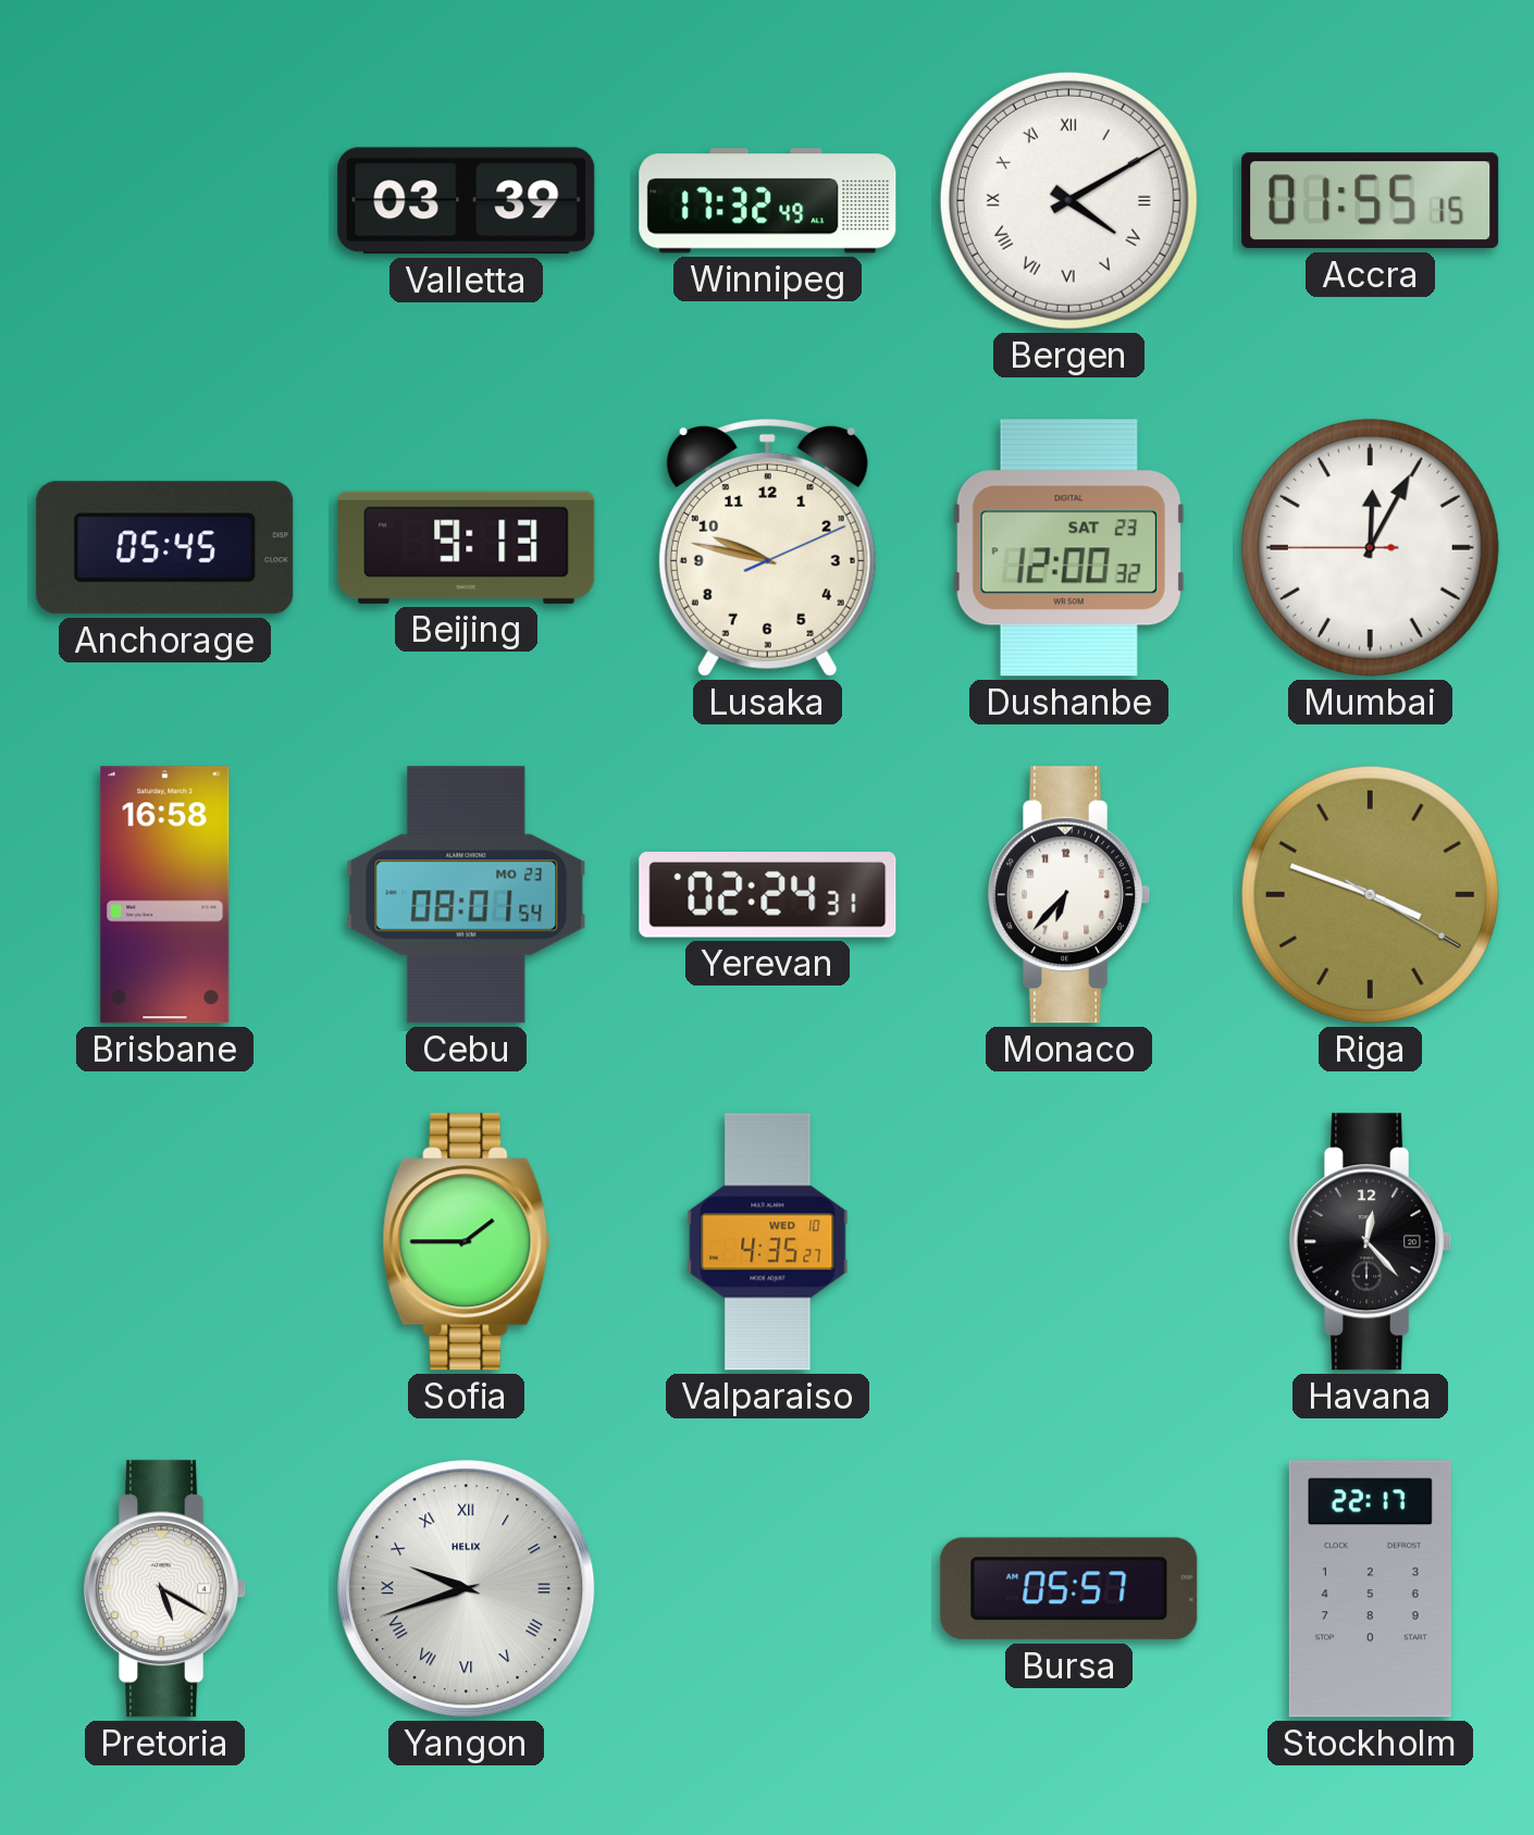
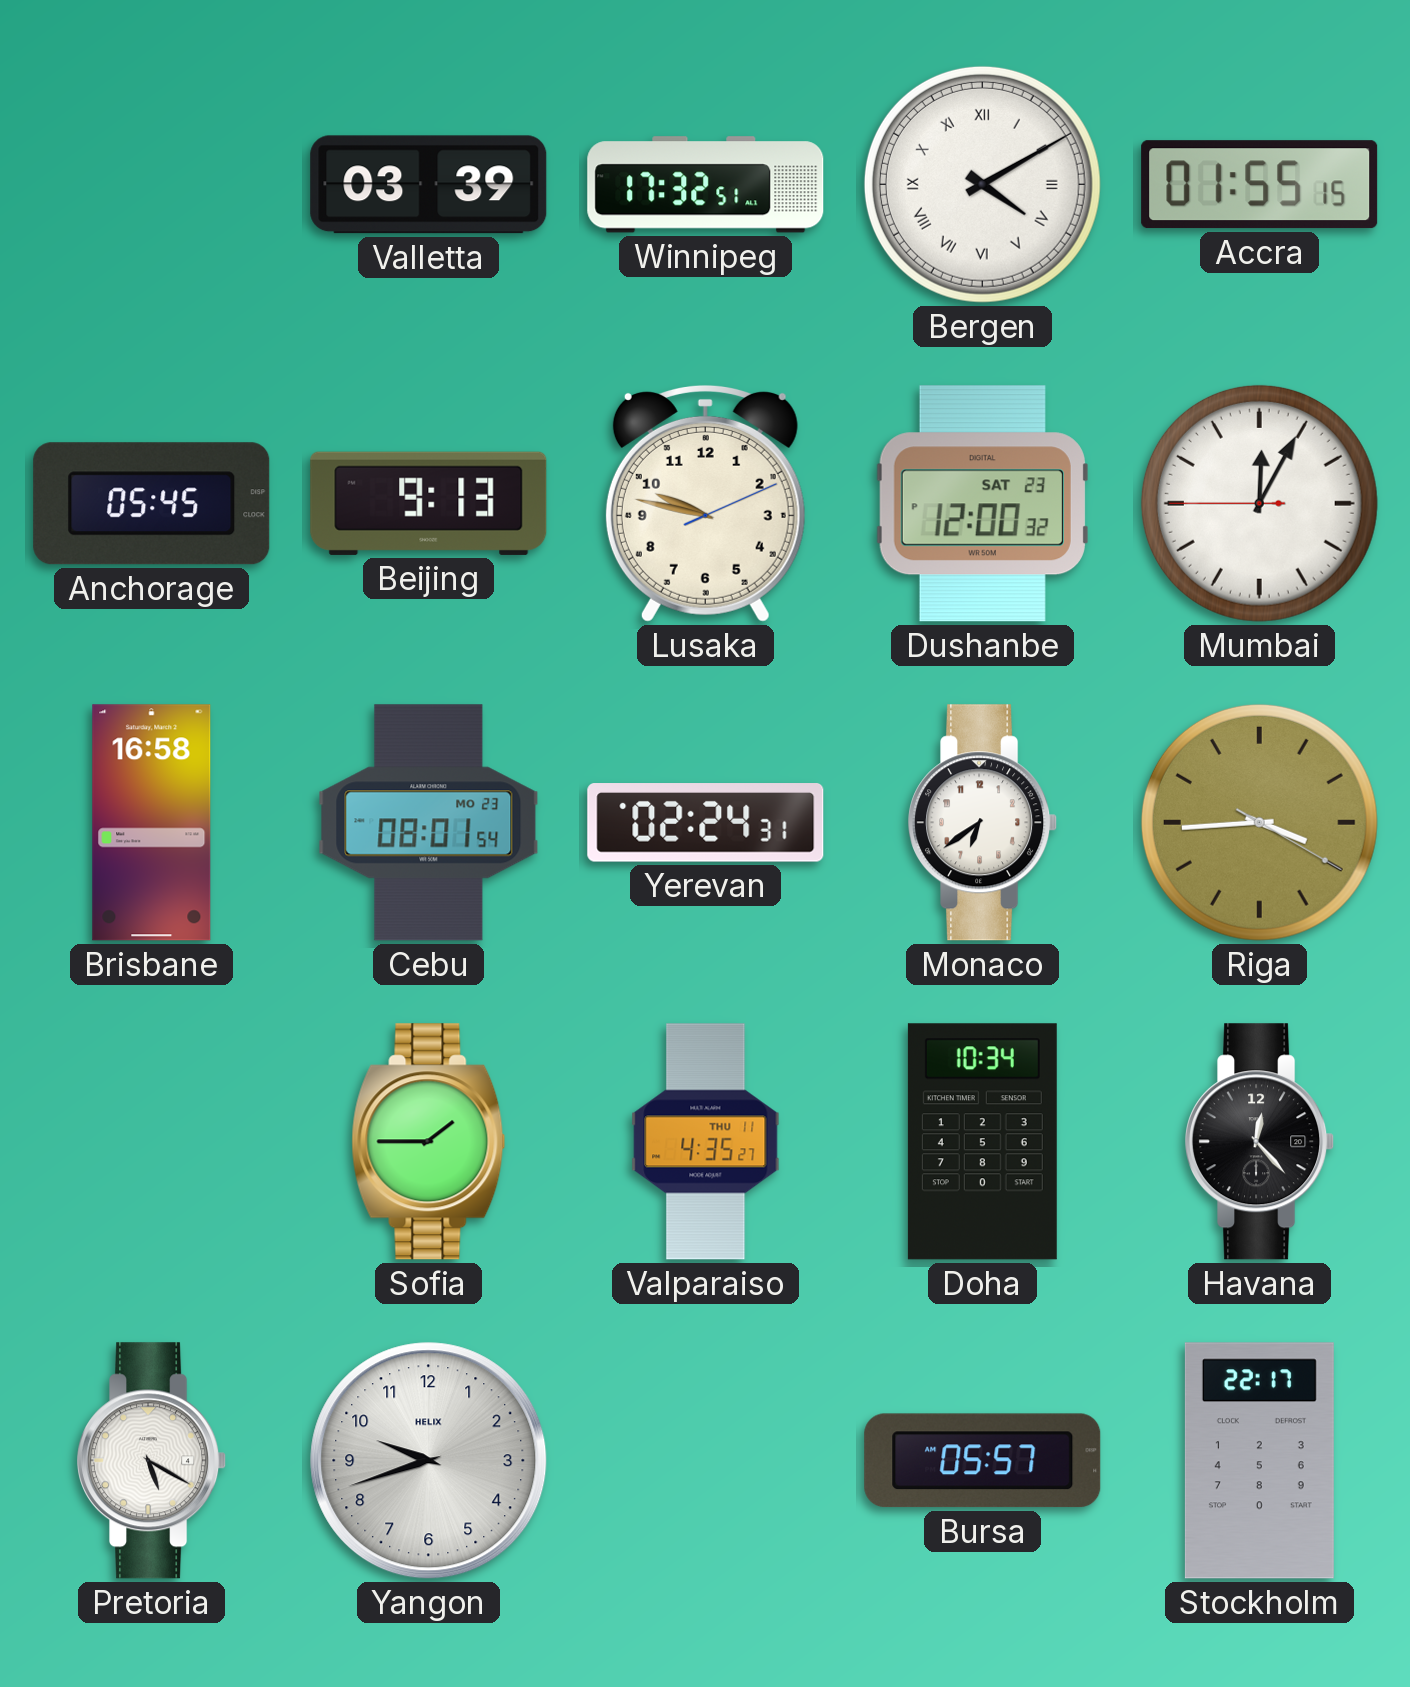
Winnipeg: 17:32:49 -> 17:32:51
Monaco: 6:37 -> 6:39
Riga: 3:48 -> 3:44
Valparaiso date: WED 10 -> THU 11
Doha: none -> 10:34
Yangon numerals: Roman -> Arabic
